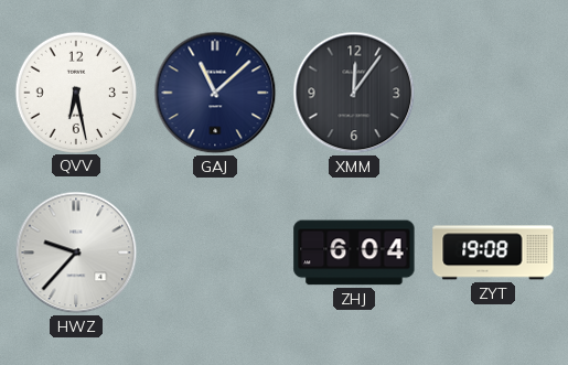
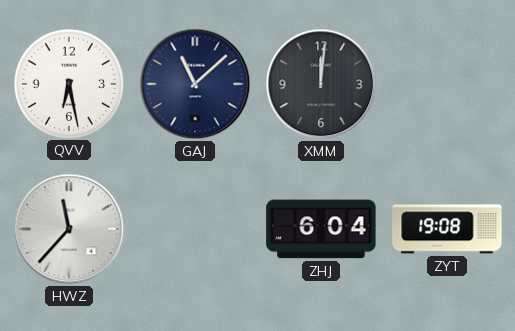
XMM: 12:06 -> 12:01
HWZ: 9:37 -> 11:37
